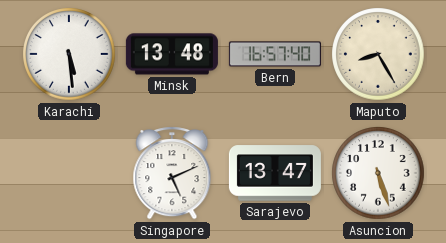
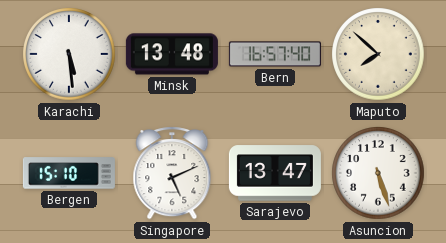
Maputo: 8:25 -> 7:52
Bergen: none -> 15:10
